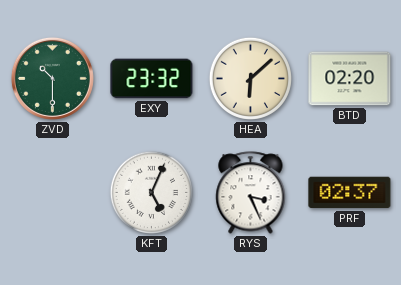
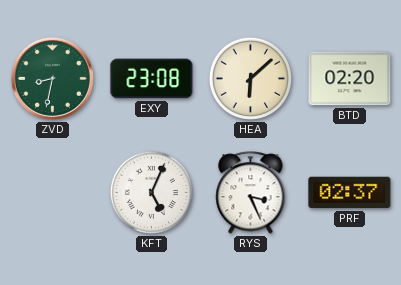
ZVD: 10:30 -> 8:32
EXY: 23:32 -> 23:08
